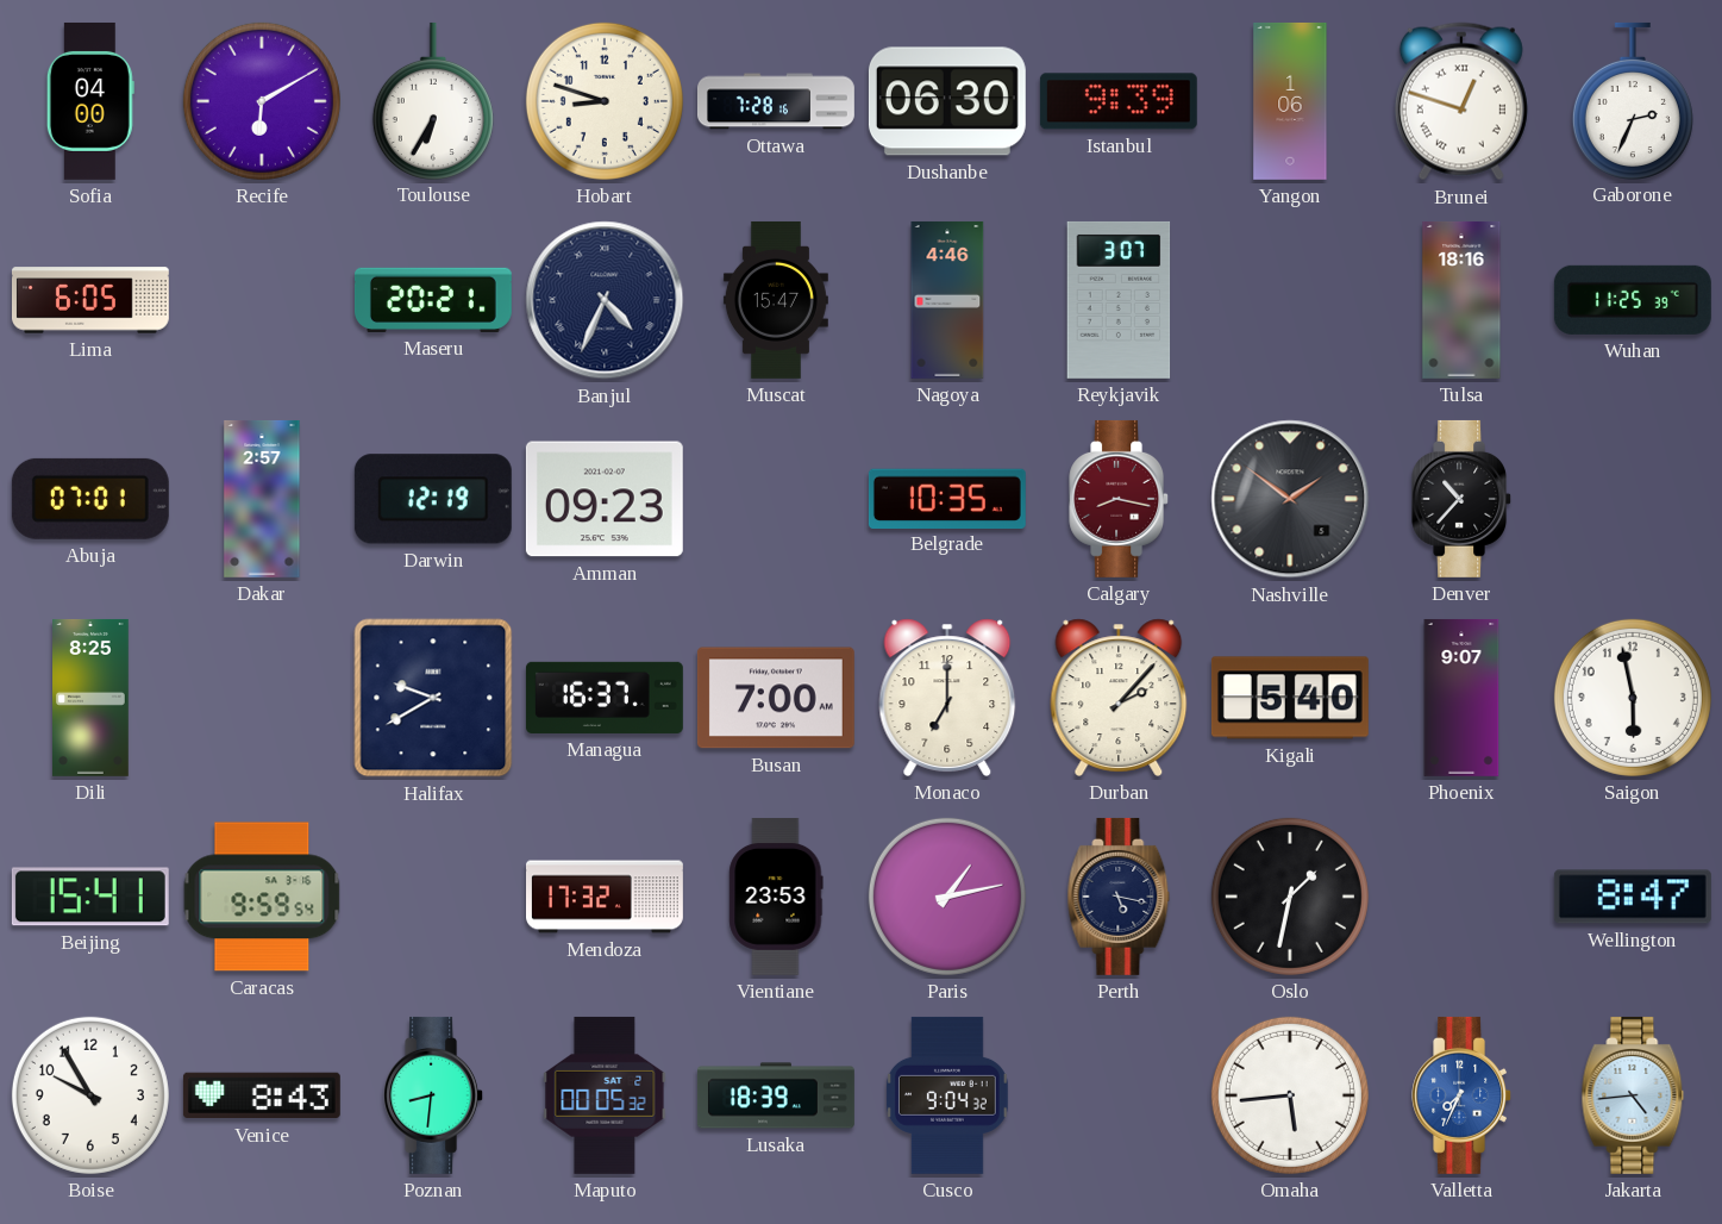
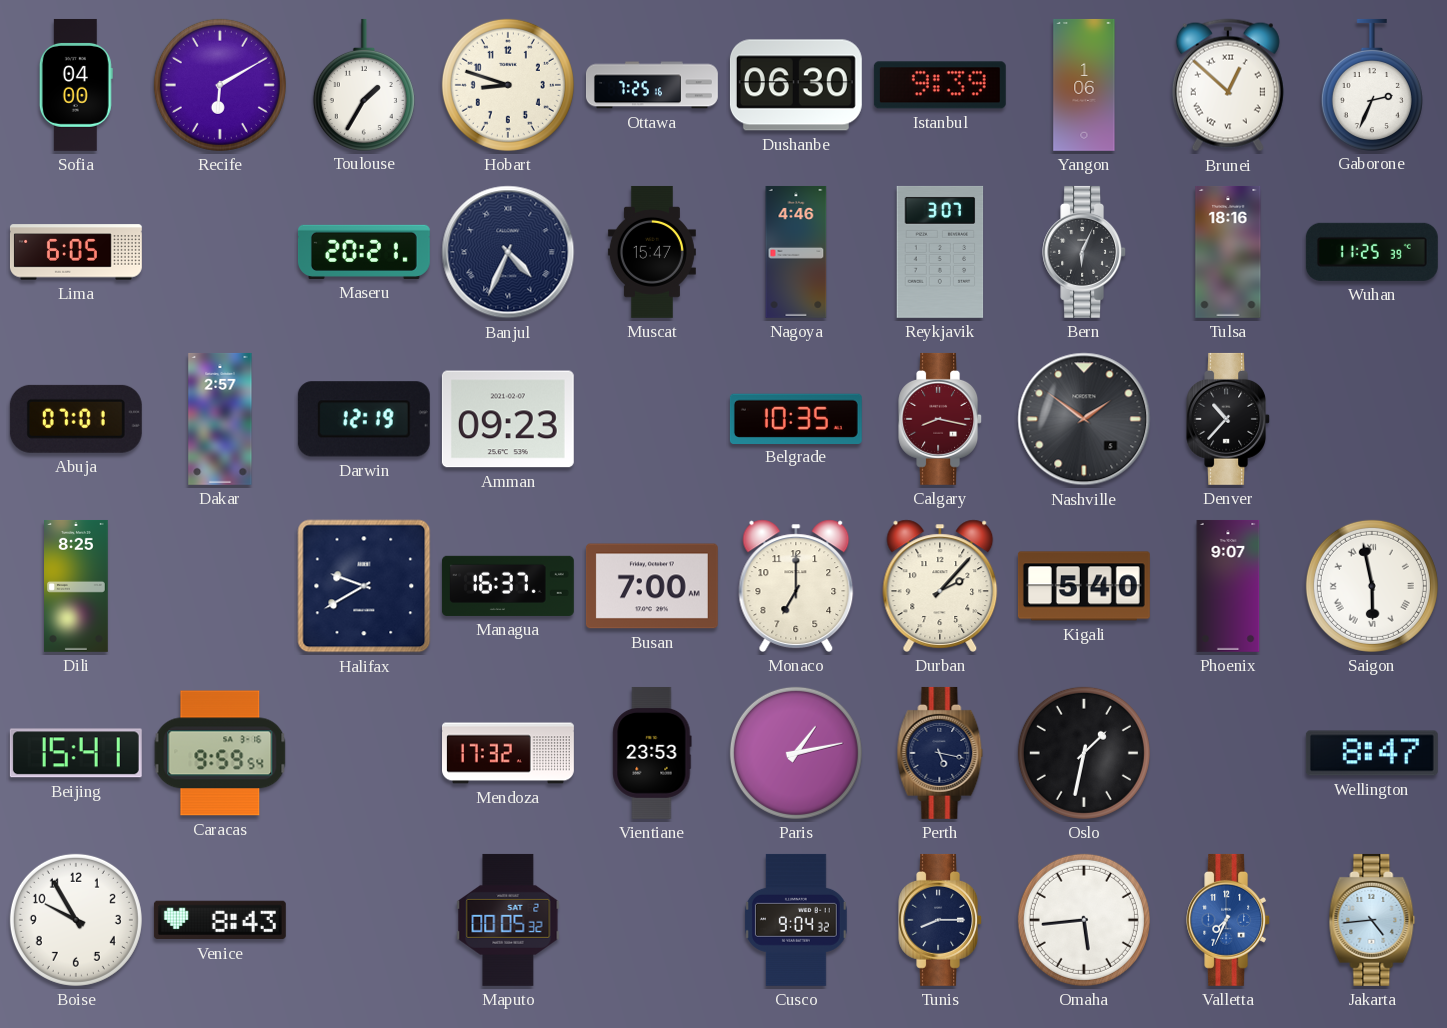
Toulouse: 6:35 -> 1:35
Ottawa: 7:28 -> 7:25
Brunei: 12:48 -> 12:52
Bern: none -> 6:04
Saigon numerals: Arabic -> Roman
Poznan: 8:31 -> none
Lusaka: 18:39 -> none
Tunis: none -> 8:15
